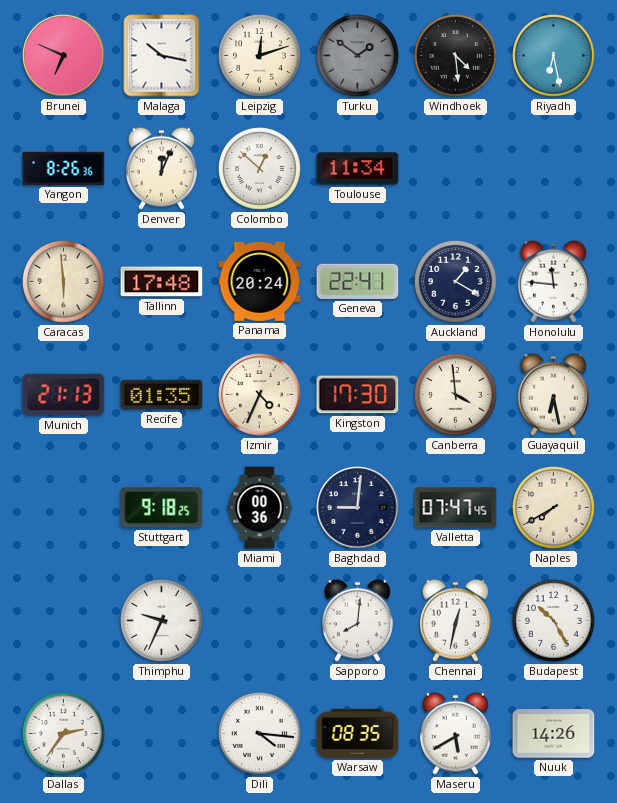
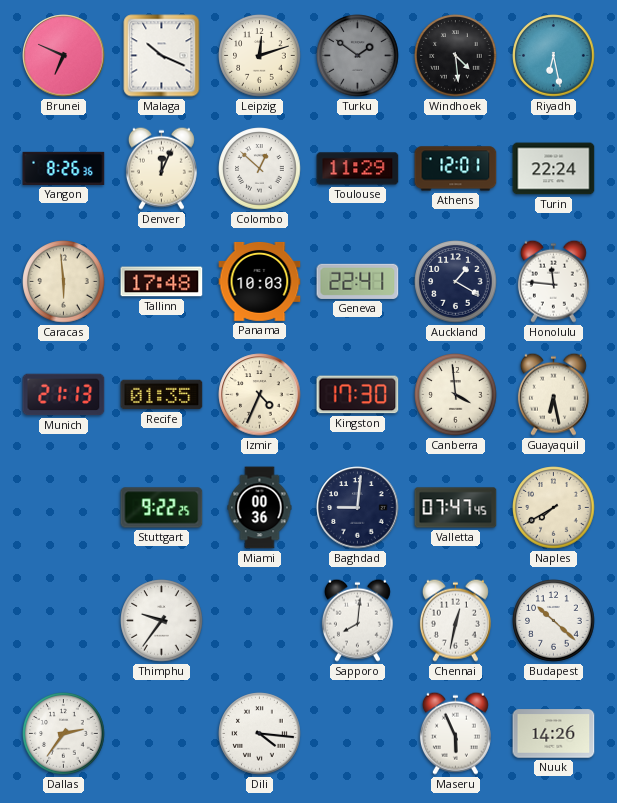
Malaga: 10:17 -> 10:19
Toulouse: 11:34 -> 11:29
Athens: none -> 12:01
Turin: none -> 22:24
Panama: 20:24 -> 10:03
Stuttgart: 9:18 -> 9:22
Thimphu: 9:34 -> 9:36
Budapest: 10:25 -> 10:22
Warsaw: 08:35 -> none
Maseru: 5:40 -> 5:56
